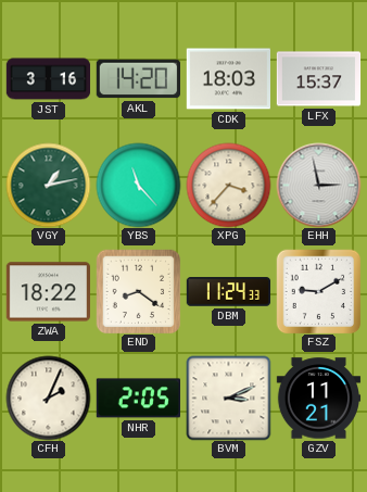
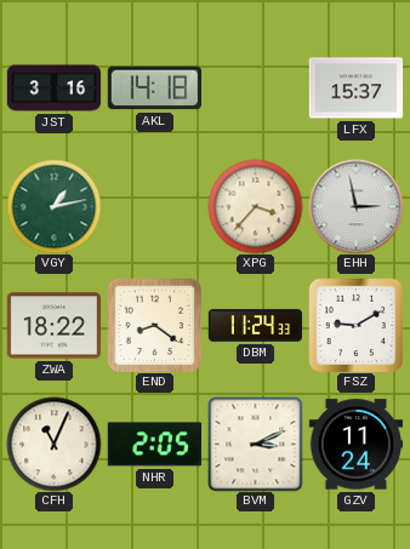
AKL: 14:20 -> 14:18
CDK: 18:03 -> none
YBS: 11:23 -> none
CFH: 2:04 -> 11:04
GZV: 11:21 -> 11:24
